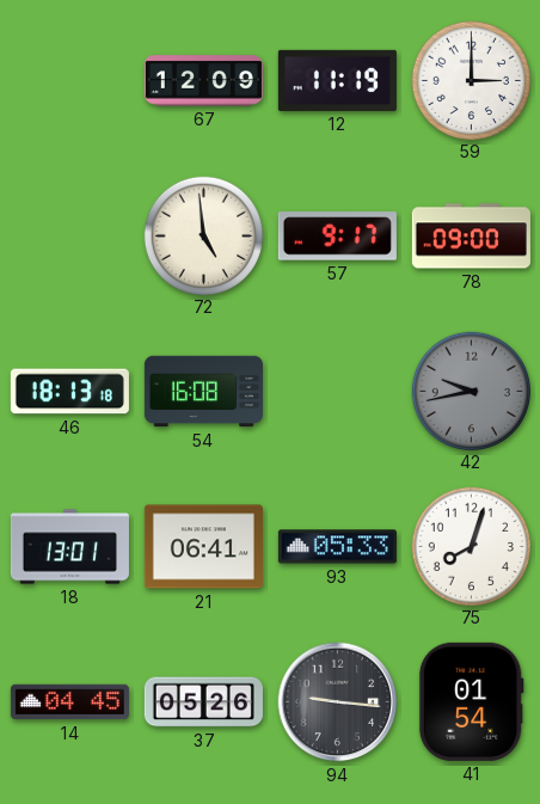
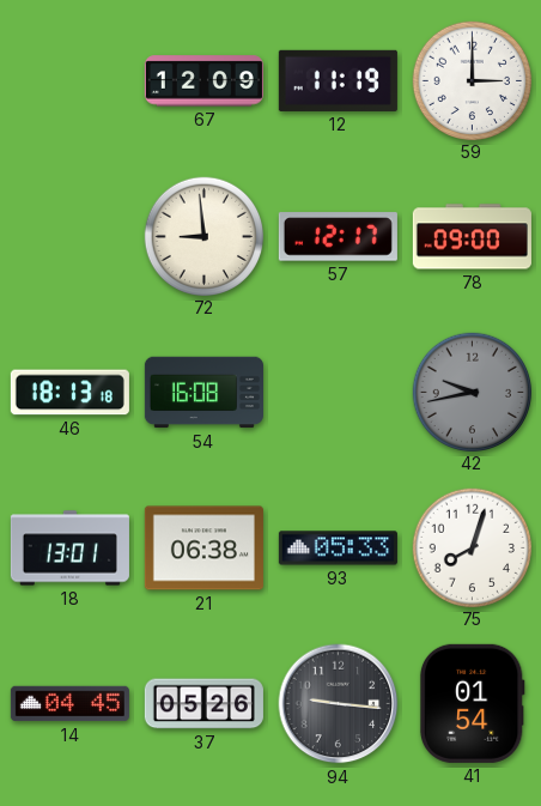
72: 4:59 -> 8:59
57: 9:17 -> 12:17
21: 06:41 -> 06:38
